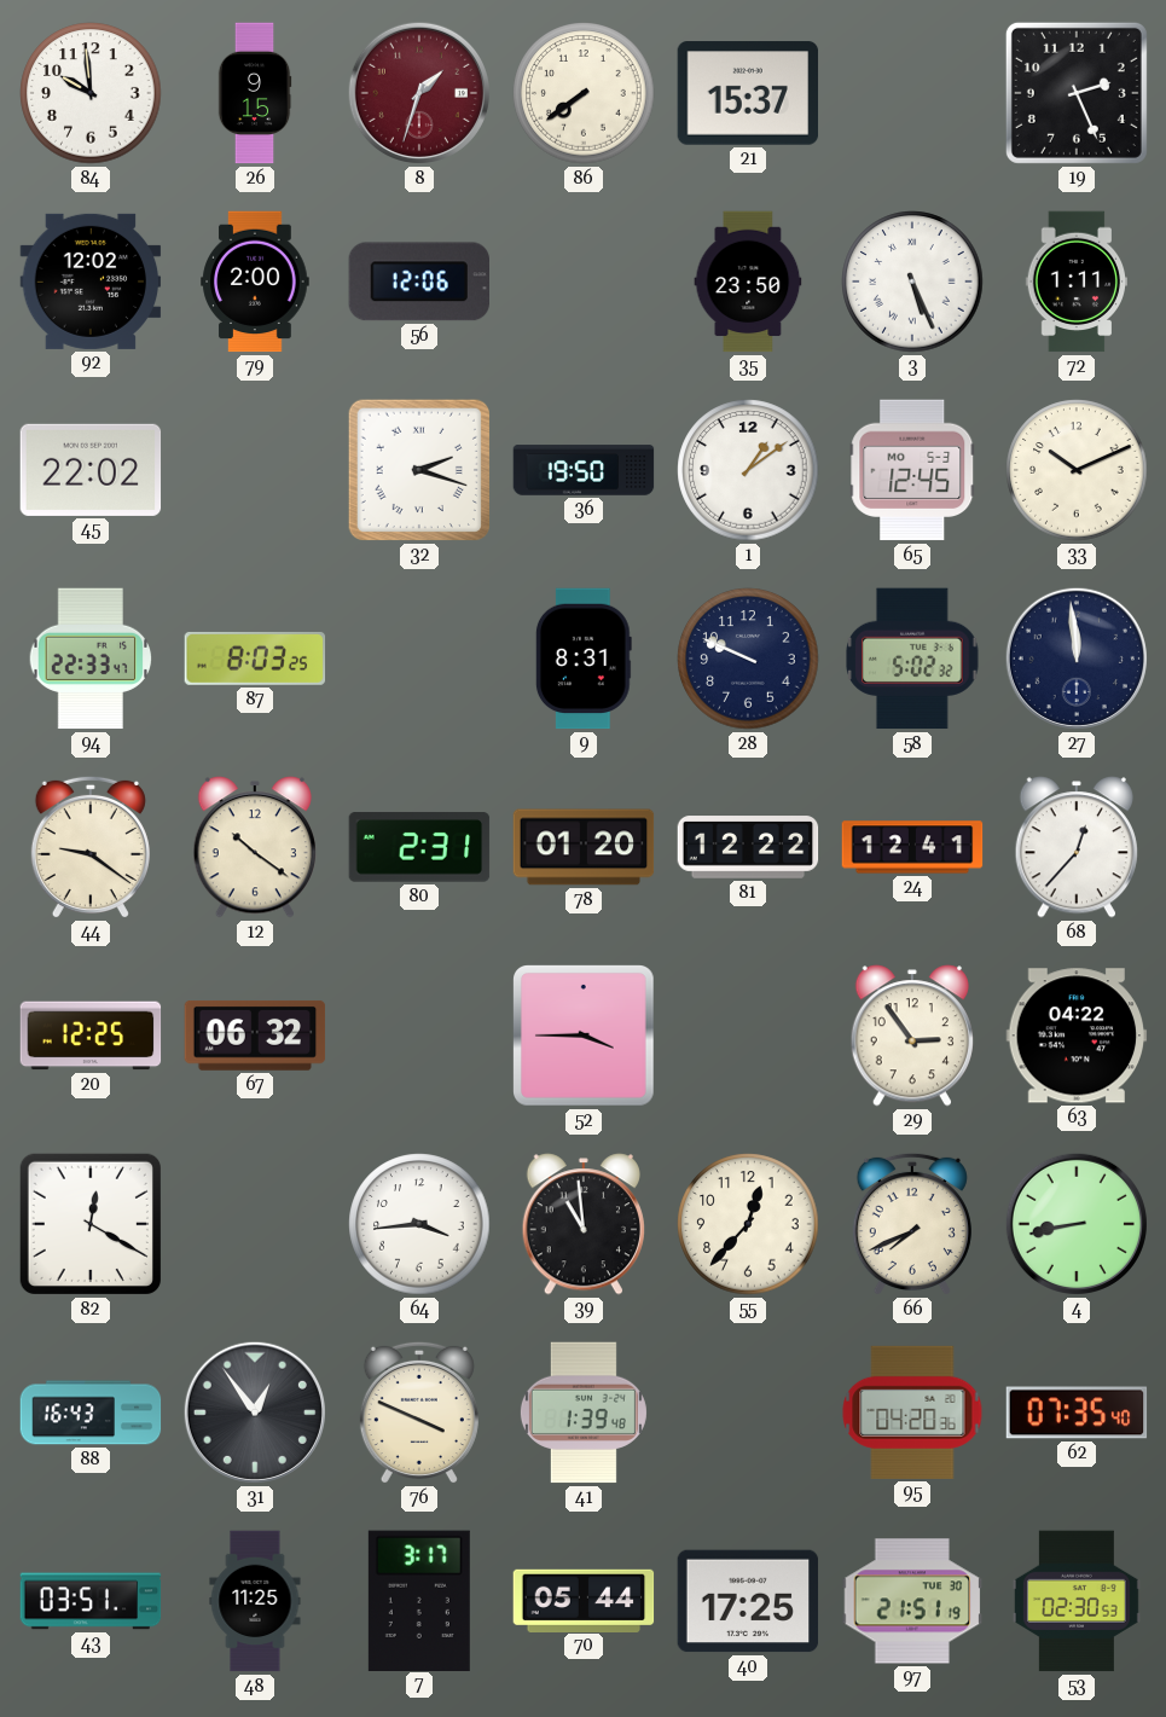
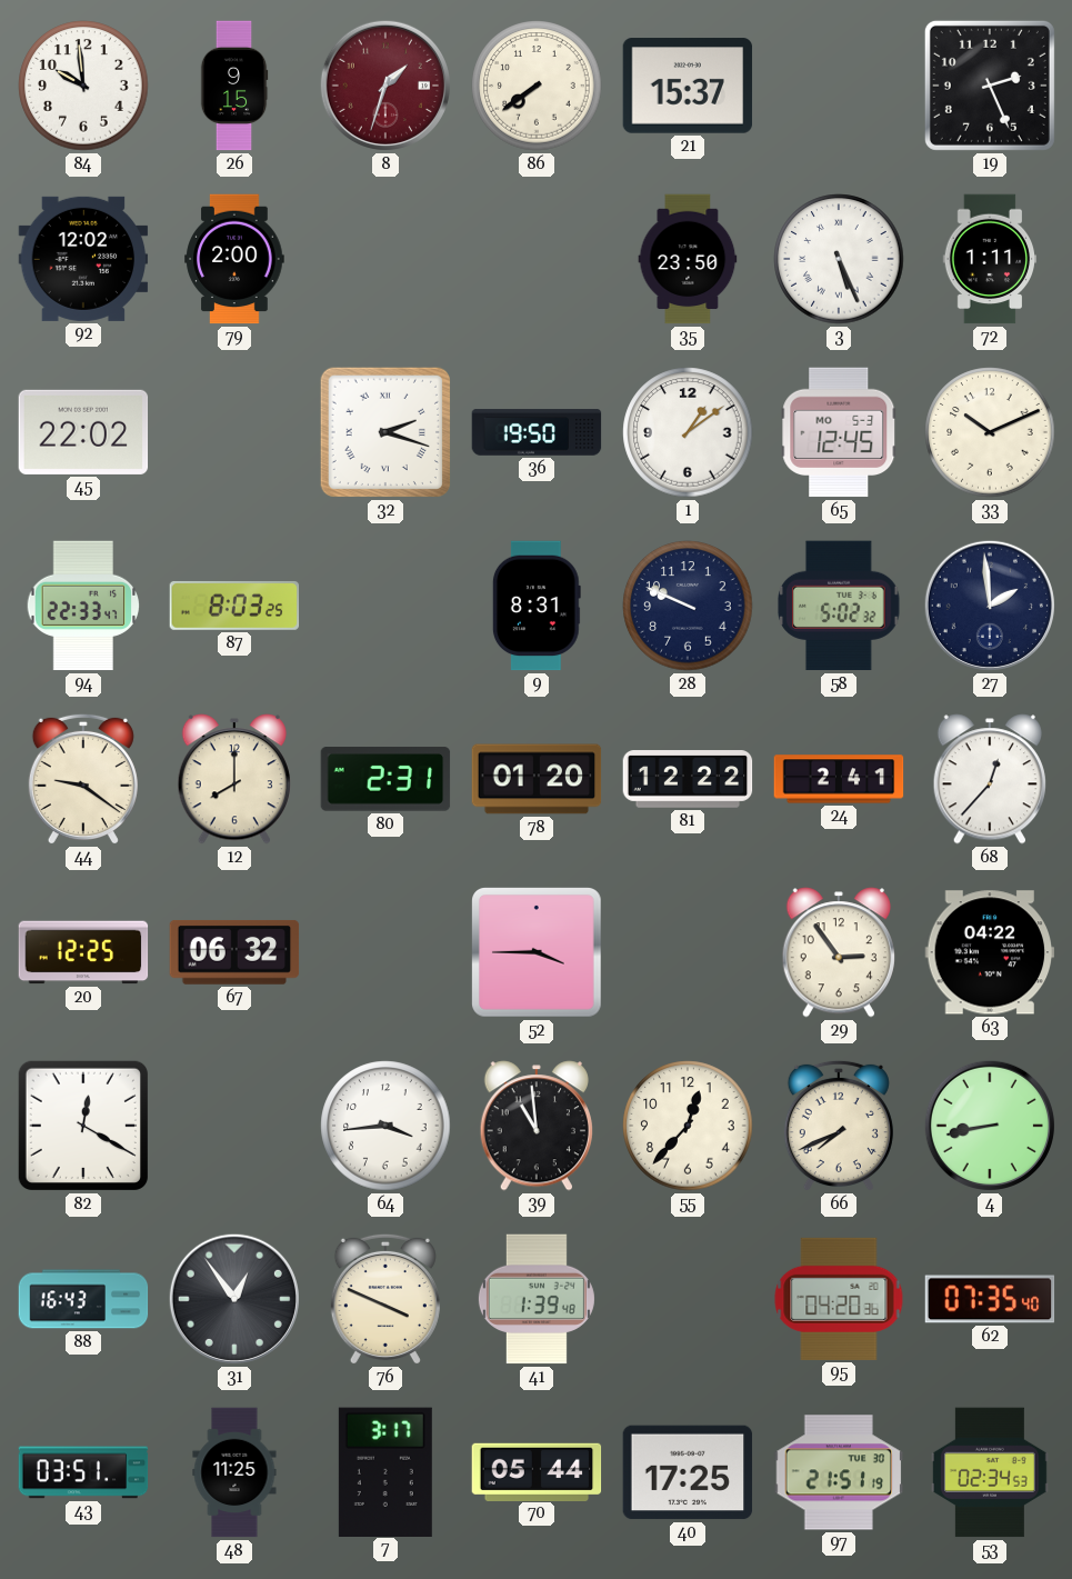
56: 12:06 -> none
27: 11:59 -> 1:59
12: 10:21 -> 8:00
24: 12:41 -> 2:41
53: 02:30 -> 02:34
